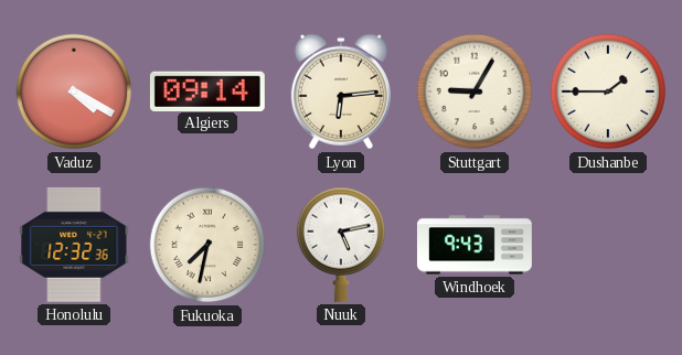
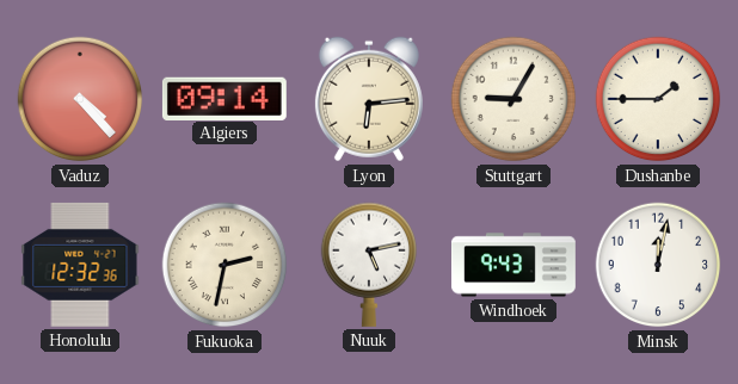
Vaduz: 4:20 -> 4:23
Fukuoka: 7:32 -> 2:32
Minsk: none -> 12:02
